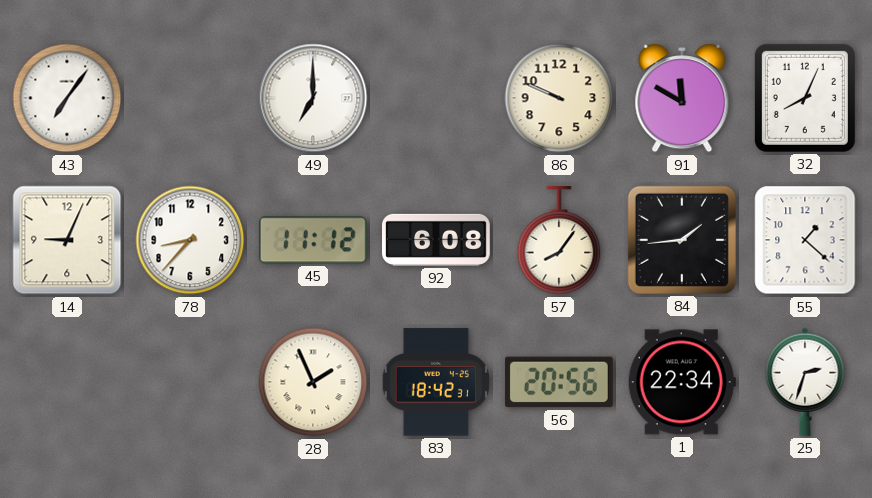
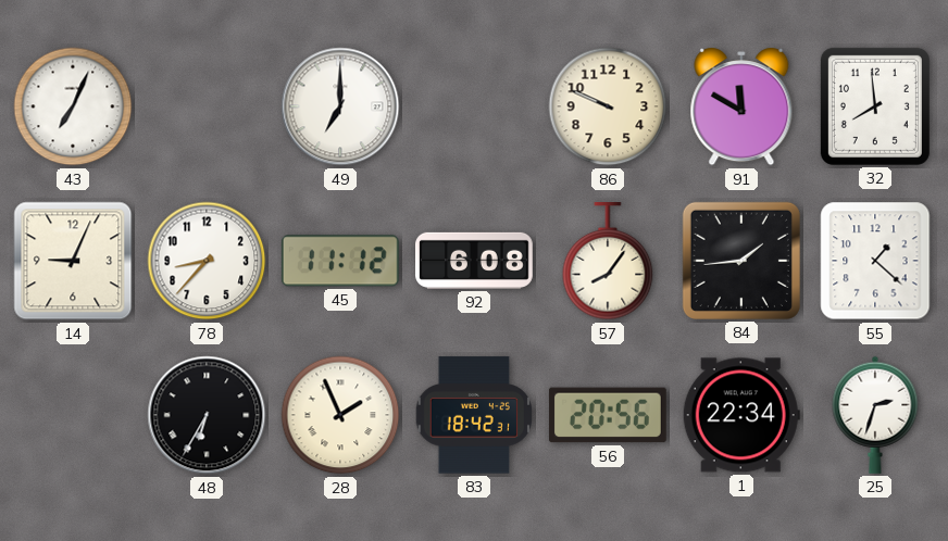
43: 7:06 -> 7:04
32: 8:04 -> 7:59
48: none -> 6:35
